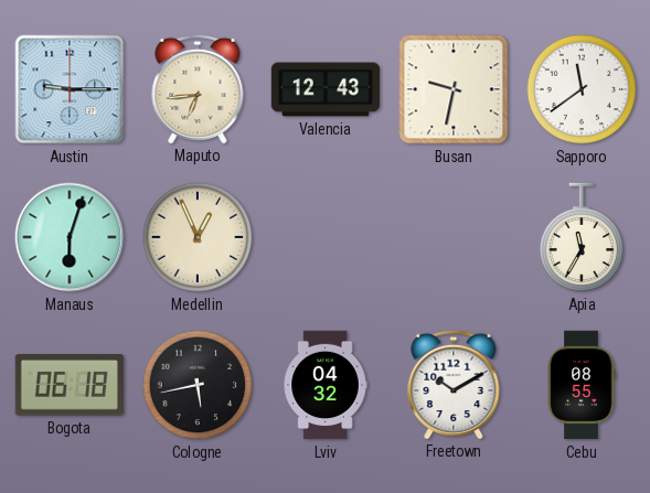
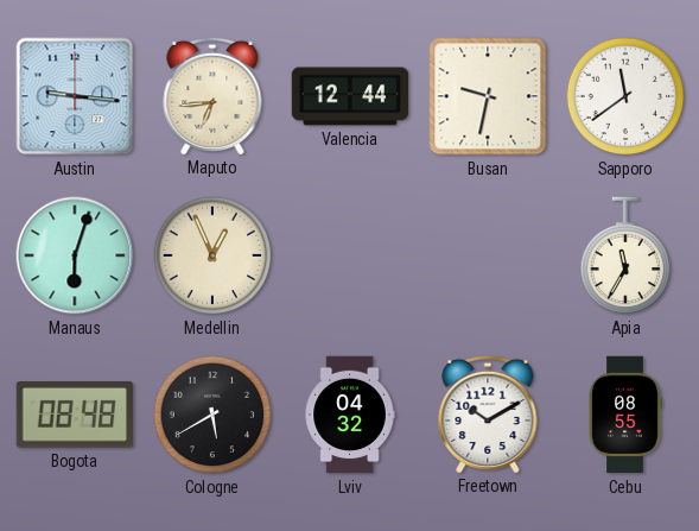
Austin: 9:15 -> 9:16
Valencia: 12:43 -> 12:44
Bogota: 06:18 -> 08:48
Cologne: 5:43 -> 5:40
